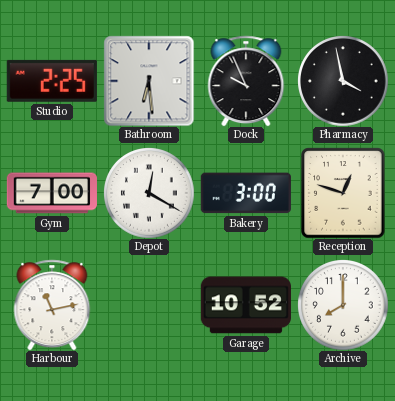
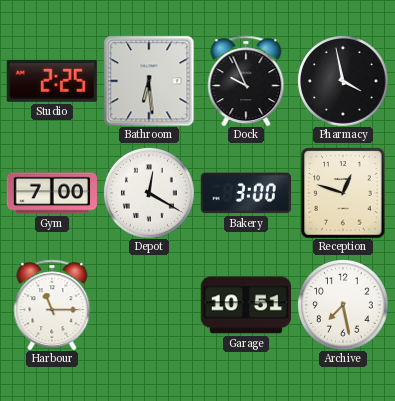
Harbour: 11:13 -> 11:15
Garage: 10:52 -> 10:51
Archive: 8:00 -> 7:28
